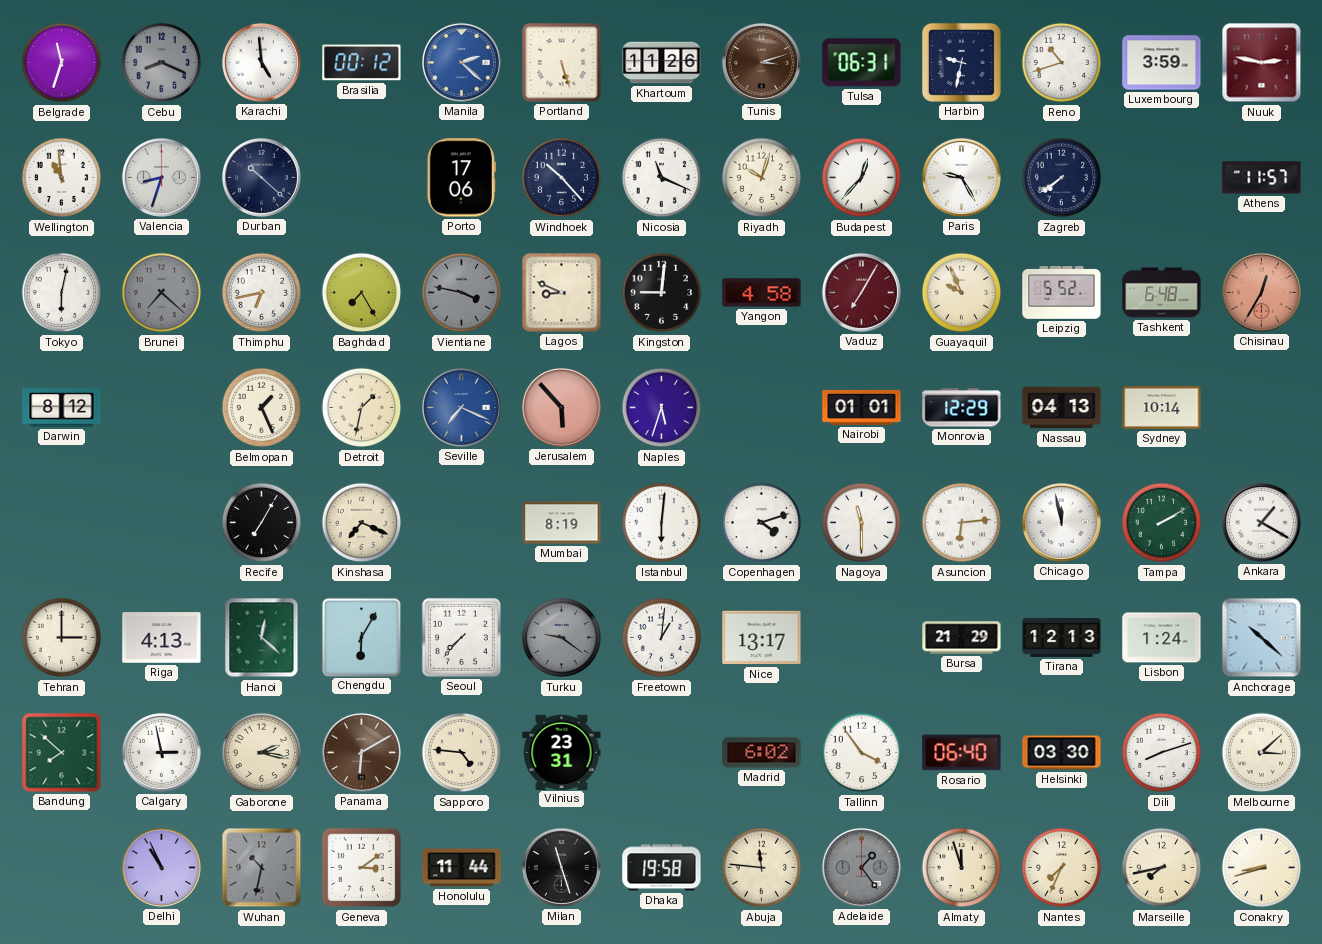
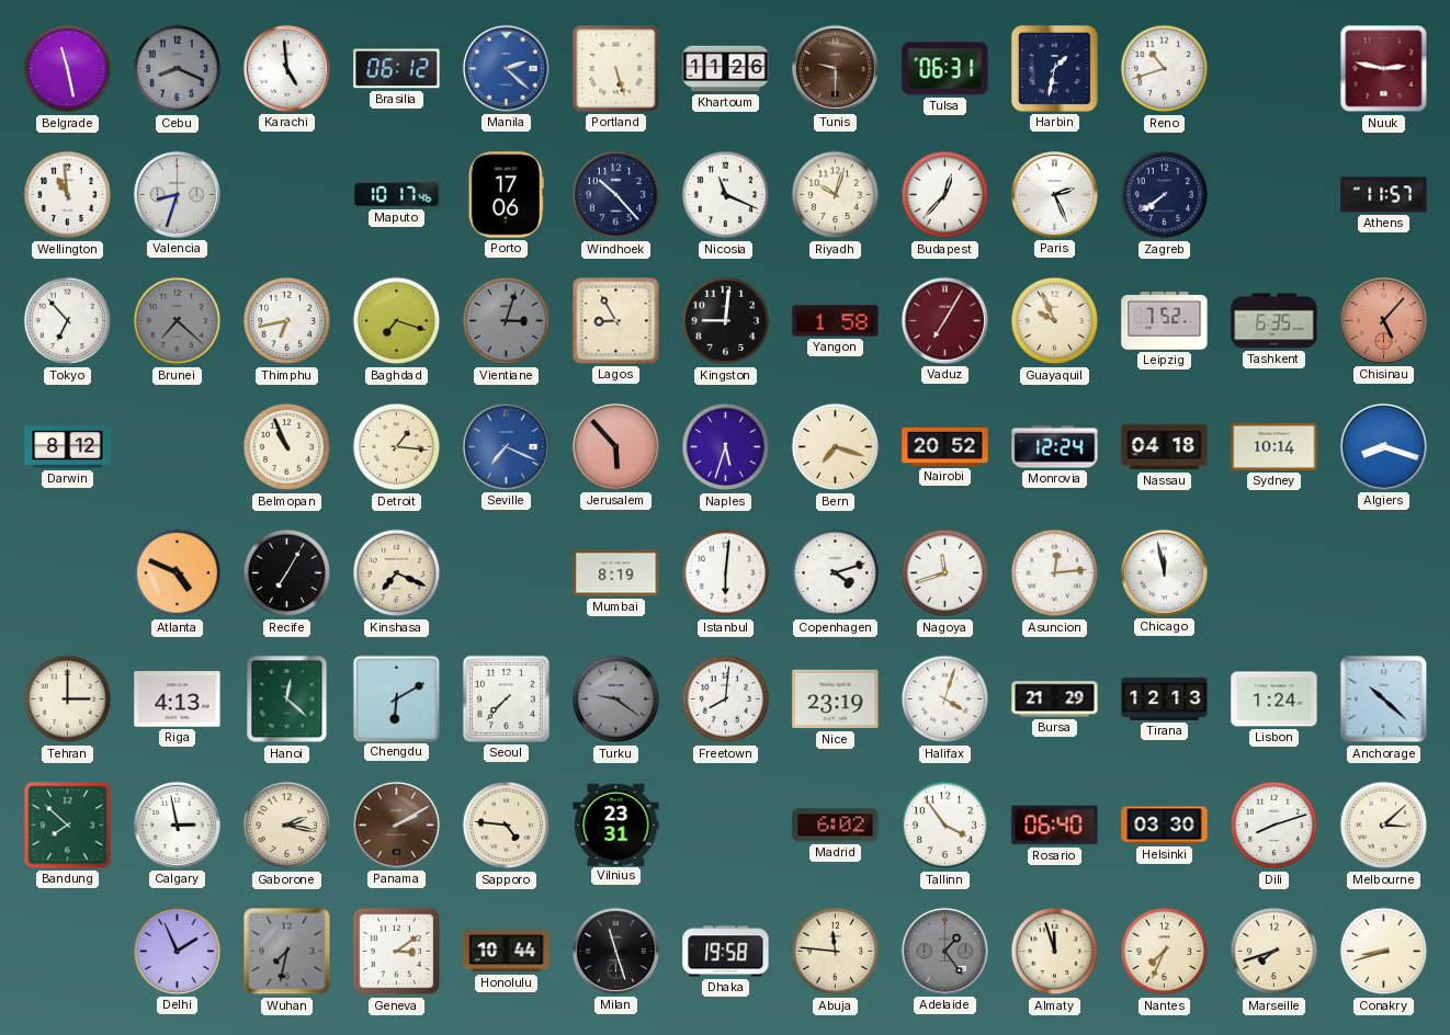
Belgrade: 11:33 -> 11:28
Brasilia: 00:12 -> 06:12
Tunis: 3:12 -> 9:30
Harbin: 9:32 -> 1:32
Luxembourg: 3:59 -> none
Durban: 10:22 -> none
Maputo: none -> 10:17
Paris: 9:25 -> 2:26
Tokyo: 6:02 -> 6:53
Baghdad: 7:25 -> 7:18
Vientiane: 3:47 -> 3:03
Lagos: 8:49 -> 8:55
Yangon: 4:58 -> 1:58
Leipzig: 5:52 -> 7:52
Tashkent: 6:48 -> 6:35
Chisinau: 12:35 -> 5:07
Belmopan: 1:26 -> 10:56
Detroit: 1:32 -> 1:16
Bern: none -> 7:18
Nairobi: 01:01 -> 20:52
Monrovia: 12:29 -> 12:24
Nassau: 04:13 -> 04:18
Algiers: none -> 8:18
Atlanta: none -> 4:49
Nagoya: 11:30 -> 11:42
Asuncion: 6:14 -> 12:14
Tampa: 2:10 -> none
Ankara: 1:20 -> none
Chengdu: 6:05 -> 6:10
Freetown: 1:01 -> 8:01
Nice: 13:17 -> 23:19
Halifax: none -> 4:03
Panama: 6:10 -> 2:10
Delhi: 10:56 -> 1:56
Wuhan: 10:32 -> 7:32
Honolulu: 11:44 -> 10:44
Marseille: 7:43 -> 7:42
